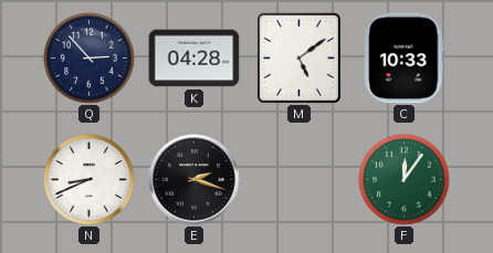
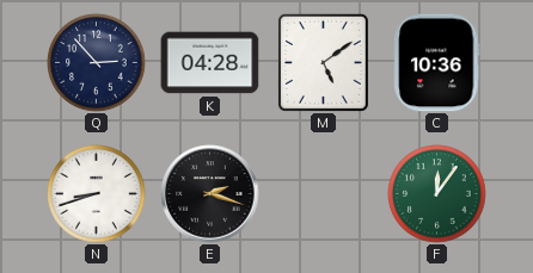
C: 10:33 -> 10:36
N: 8:41 -> 8:42
